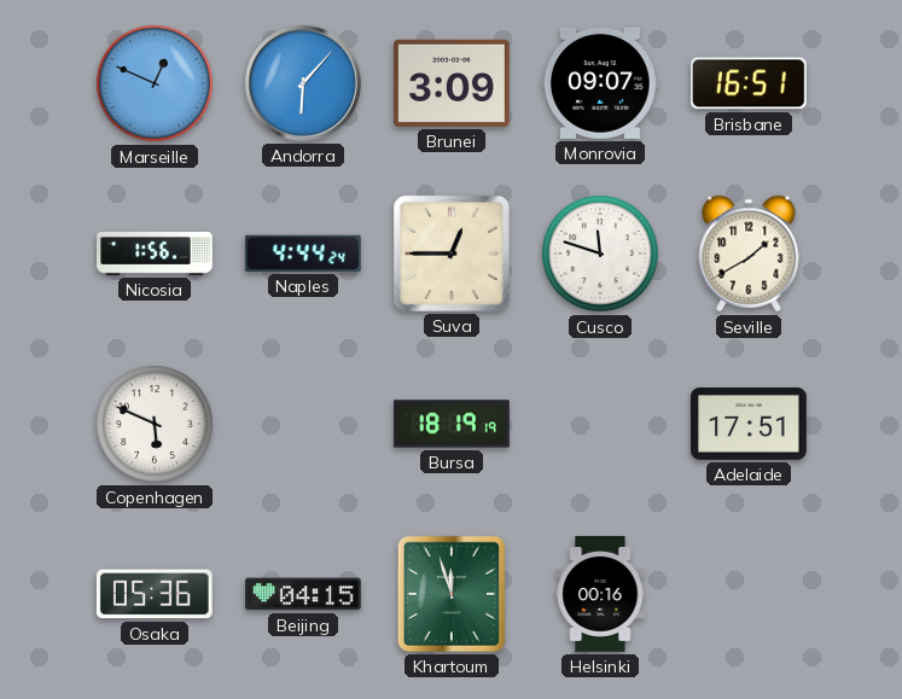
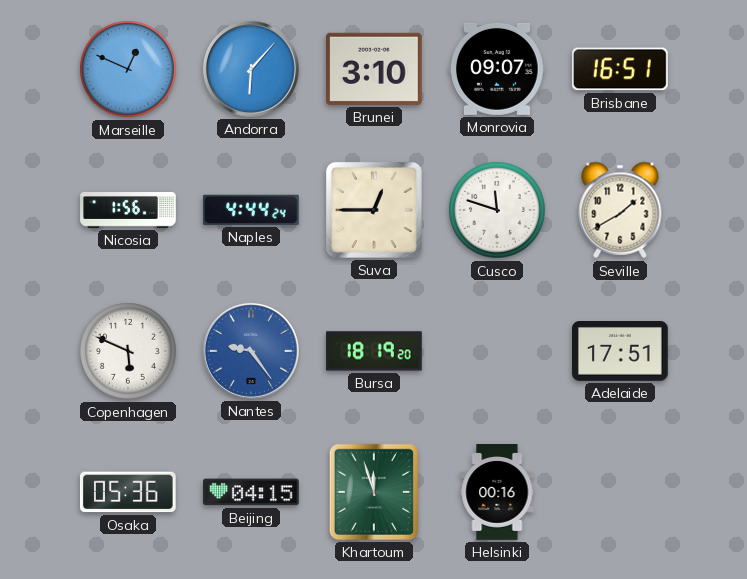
Brunei: 3:09 -> 3:10
Nantes: none -> 9:24
Bursa: 18:19:19 -> 18:19:20
